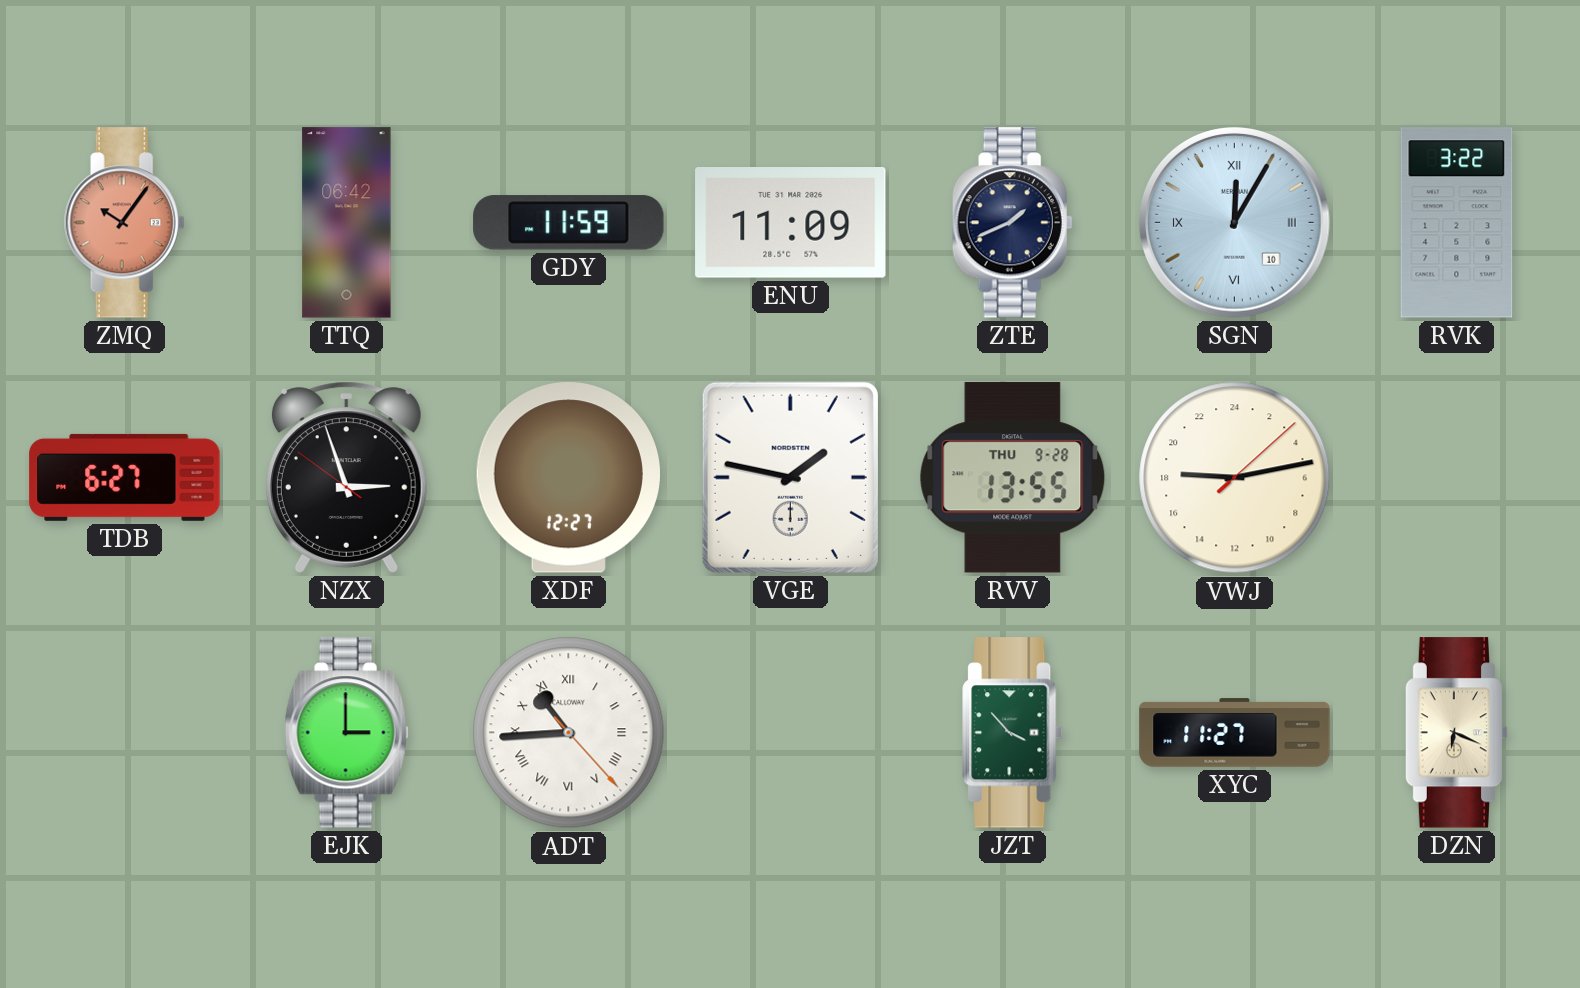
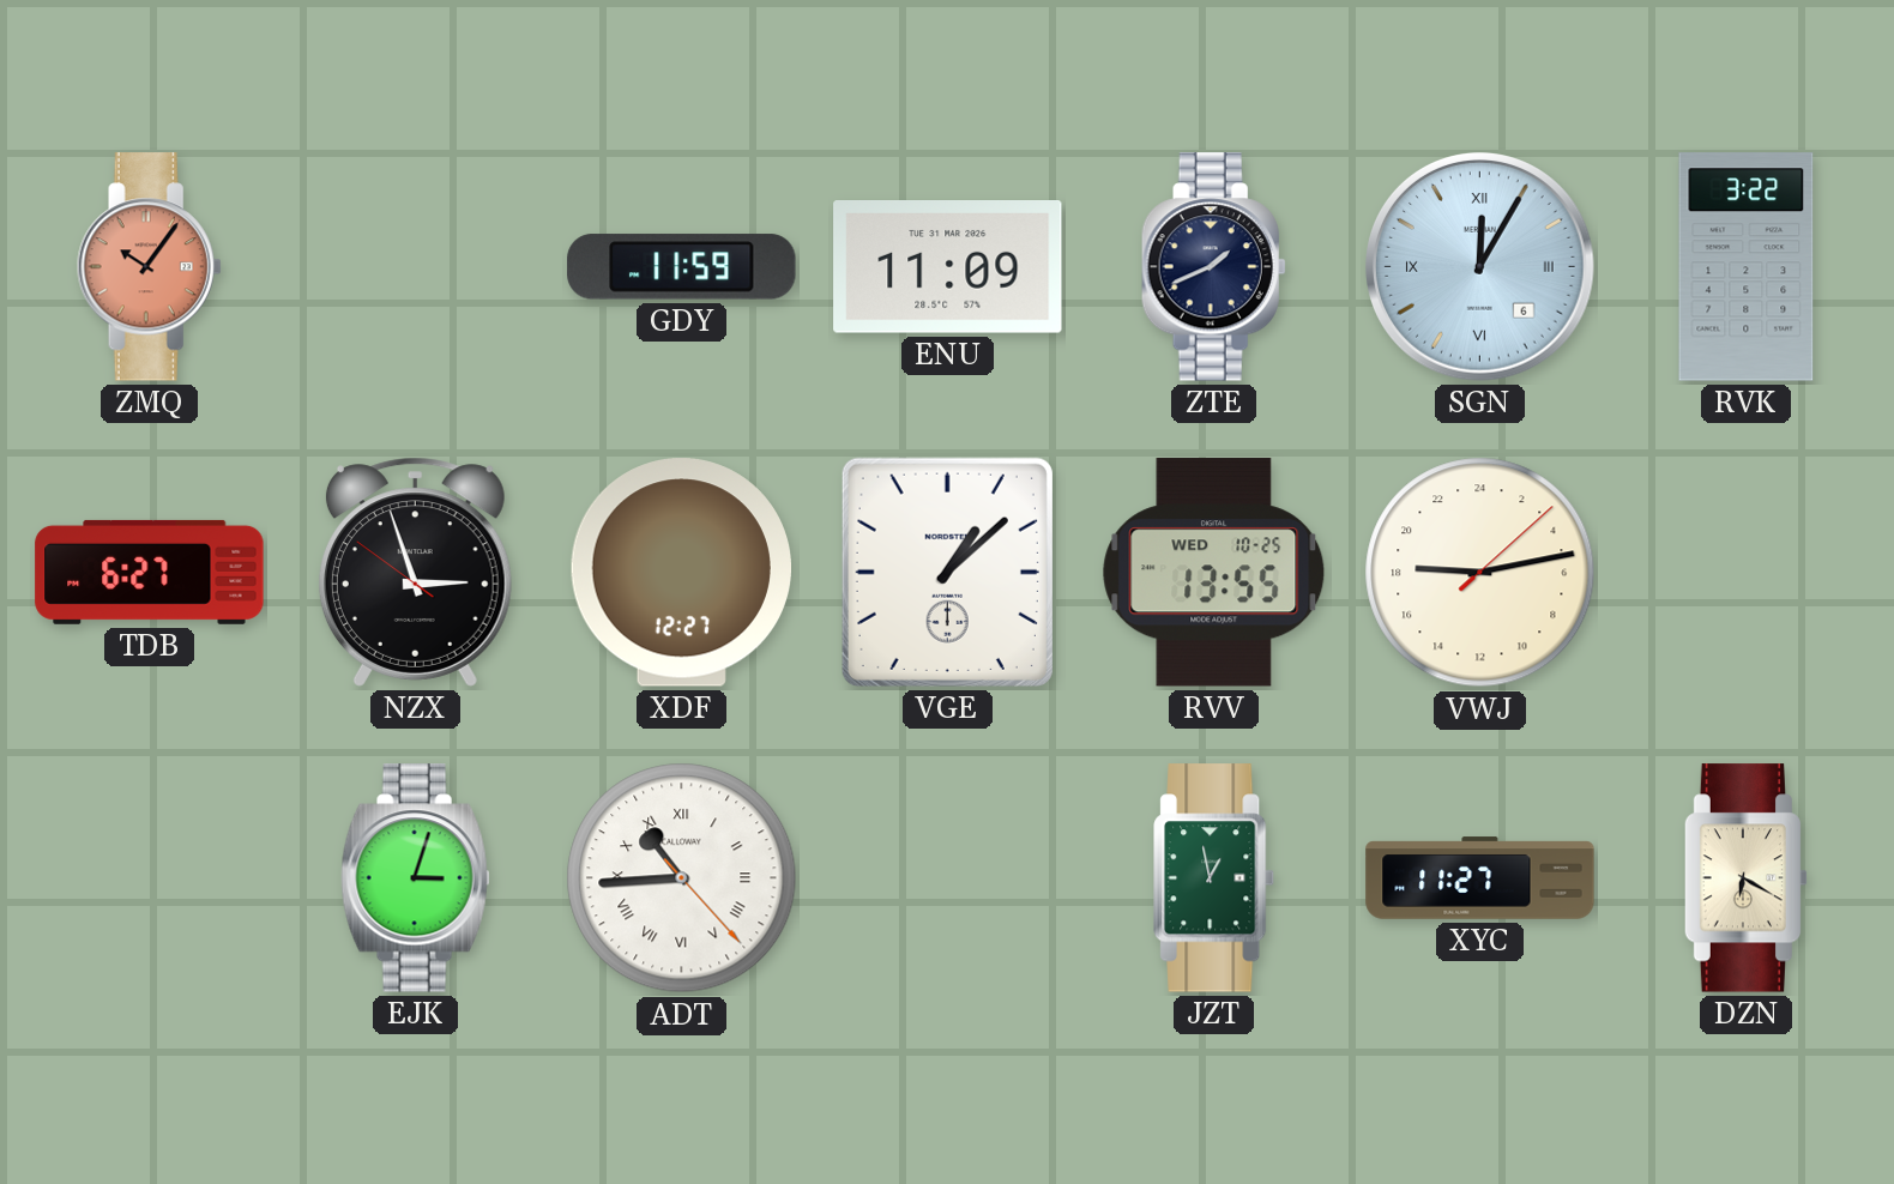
TTQ: 06:42 -> none
SGN date: 10 -> 6
VGE: 1:47 -> 1:08
RVV date: THU 9-28 -> WED 10-25
EJK: 3:00 -> 3:03
JZT: 3:53 -> 12:58
DZN: 6:19 -> 6:20
